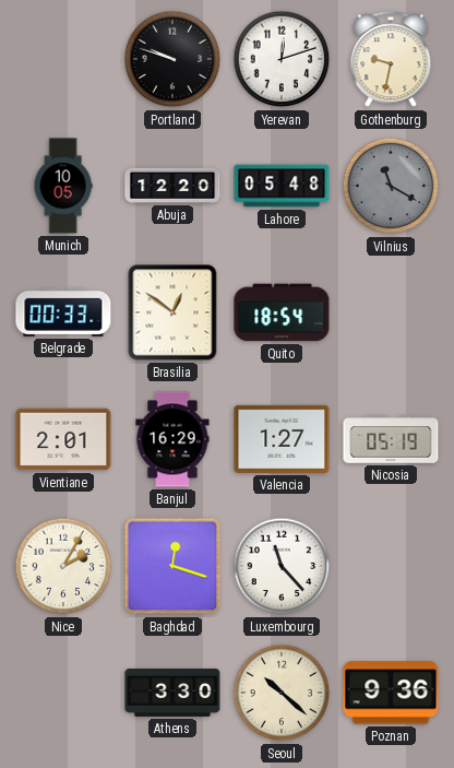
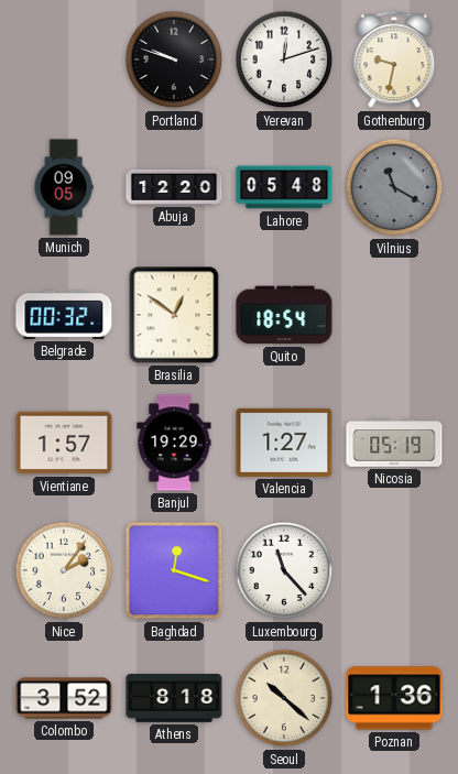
Munich: 10:05 -> 09:05
Belgrade: 00:33 -> 00:32
Vientiane: 2:01 -> 1:57
Banjul: 16:29 -> 19:29
Nice: 2:05 -> 2:06
Colombo: none -> 3:52
Athens: 3:30 -> 8:18
Poznan: 9:36 -> 1:36
